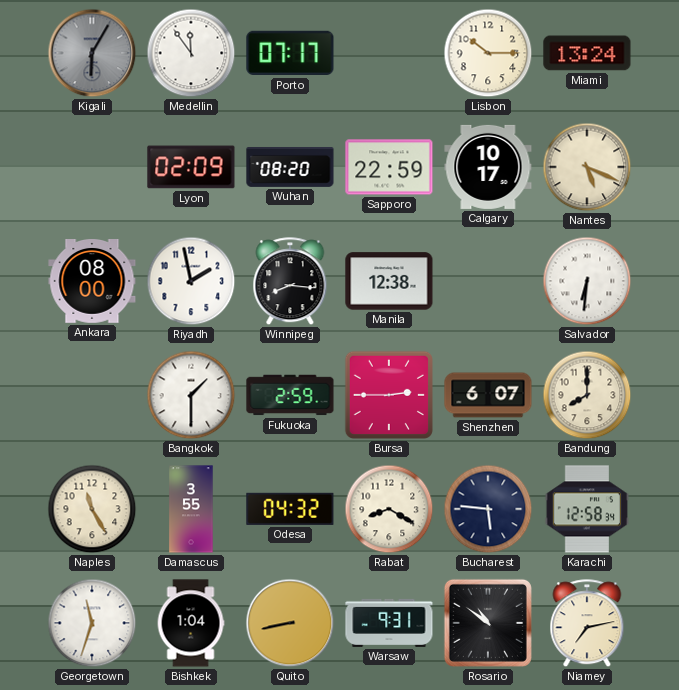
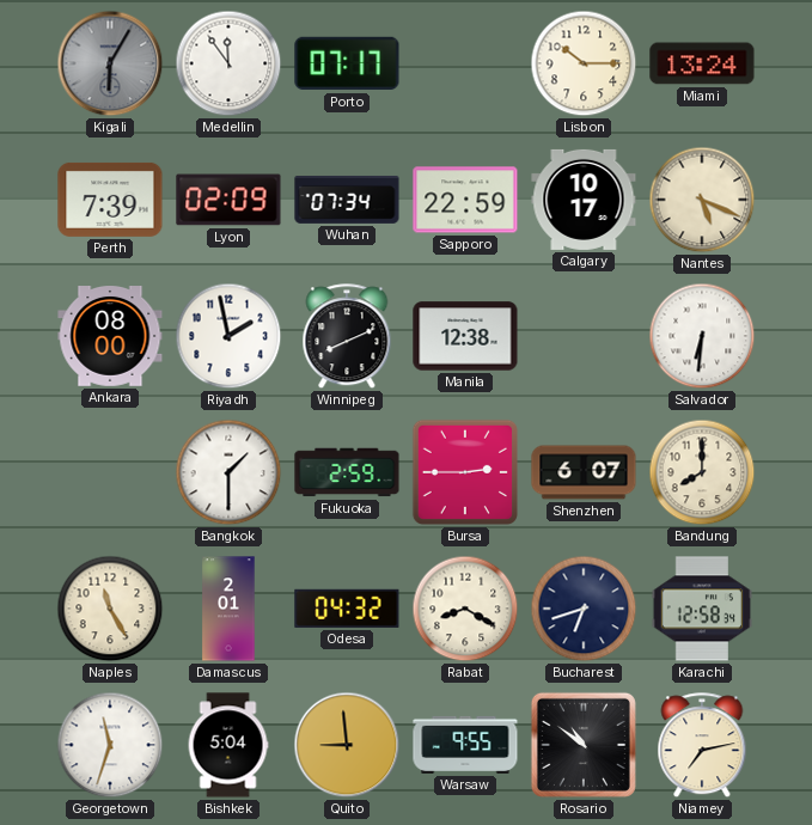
Perth: none -> 7:39
Wuhan: 08:20 -> 07:34
Winnipeg: 8:16 -> 8:11
Damascus: 3:55 -> 2:01
Bucharest: 5:46 -> 6:42
Bishkek: 1:04 -> 5:04
Quito: 8:43 -> 8:59
Warsaw: 9:31 -> 9:55
